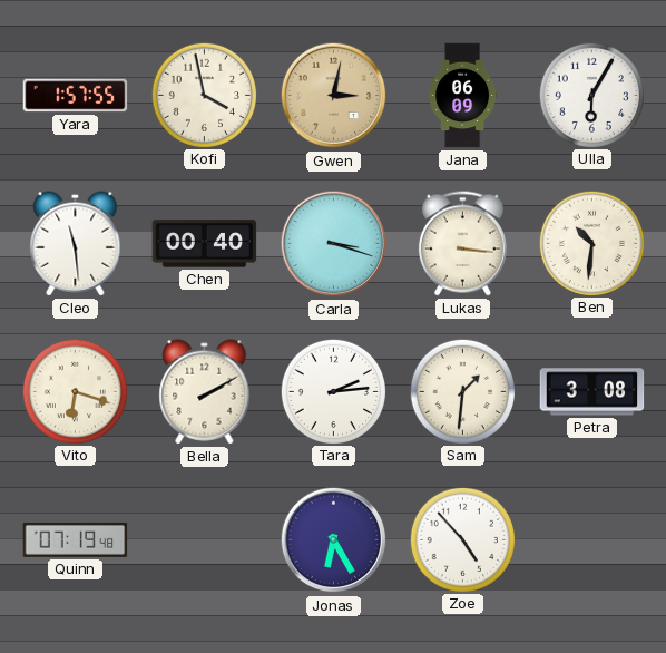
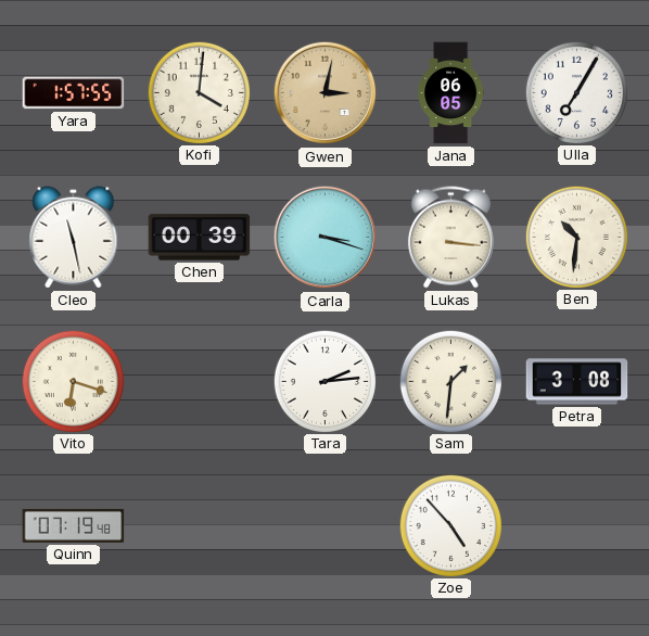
Kofi: 3:58 -> 4:01
Jana: 06:09 -> 06:05
Ulla: 6:05 -> 7:05
Cleo: 11:29 -> 11:28
Chen: 00:40 -> 00:39
Bella: 2:10 -> none
Jonas: 6:25 -> none
